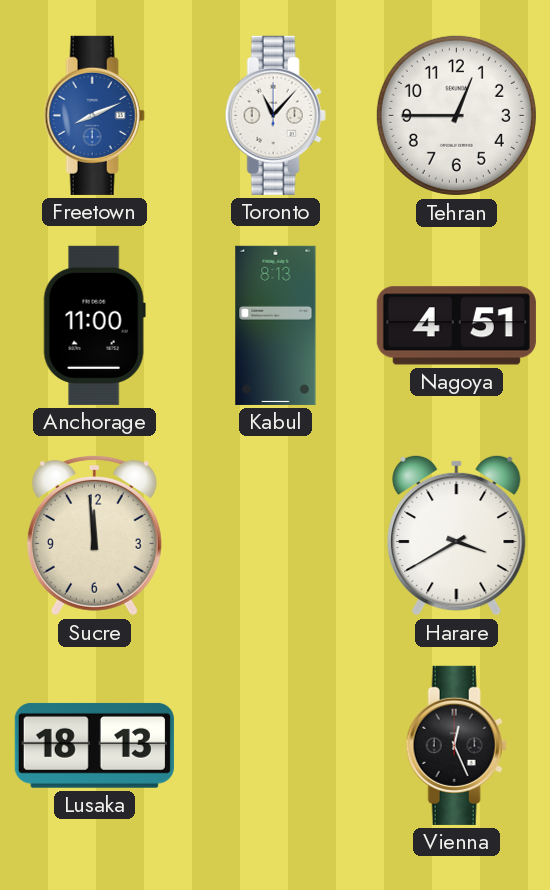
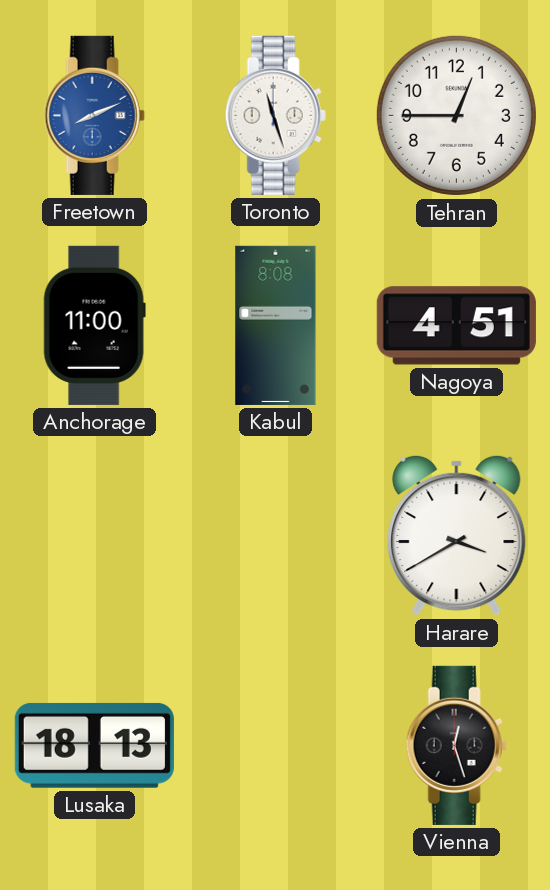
Toronto: 11:07 -> 11:27
Kabul: 8:13 -> 8:08
Sucre: 11:59 -> none
Vienna: 12:26 -> 12:27
